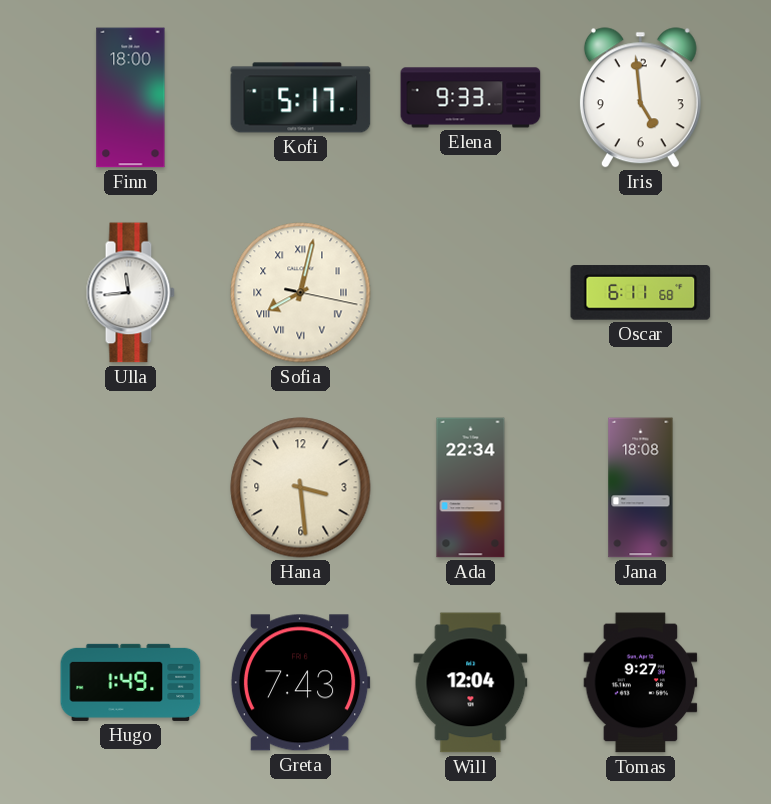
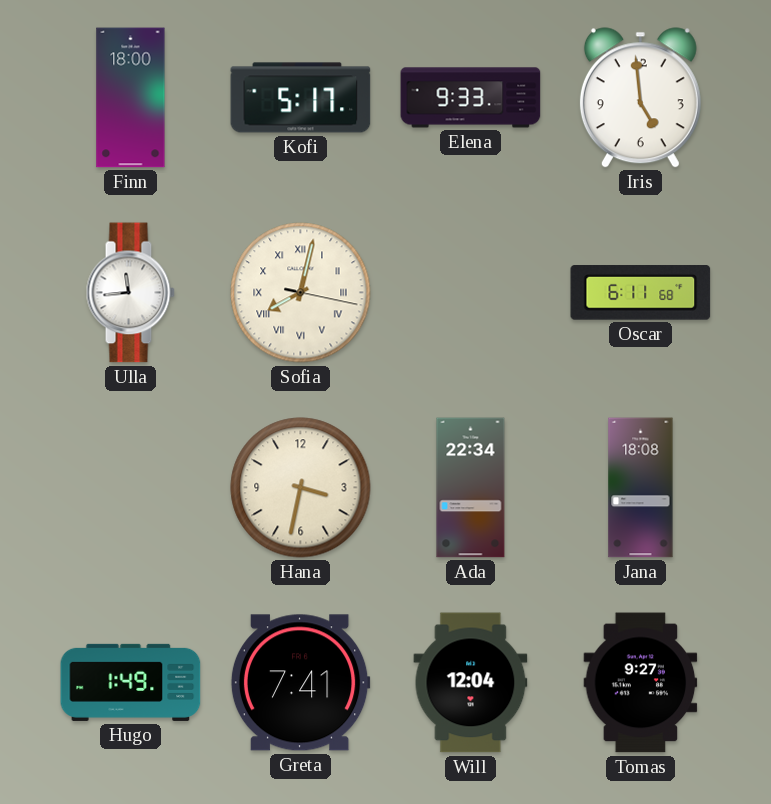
Hana: 3:29 -> 3:32
Greta: 7:43 -> 7:41
